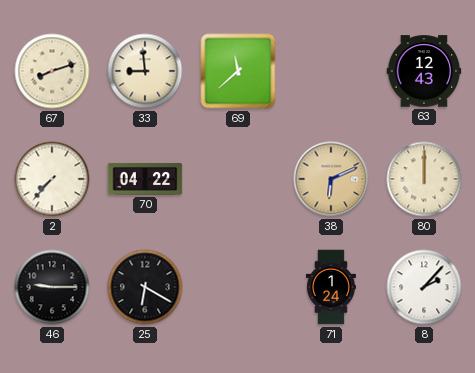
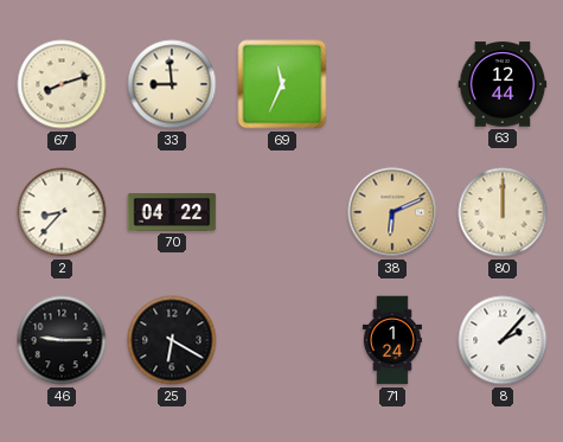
69: 11:38 -> 11:34
63: 12:43 -> 12:44
2: 7:37 -> 8:37
